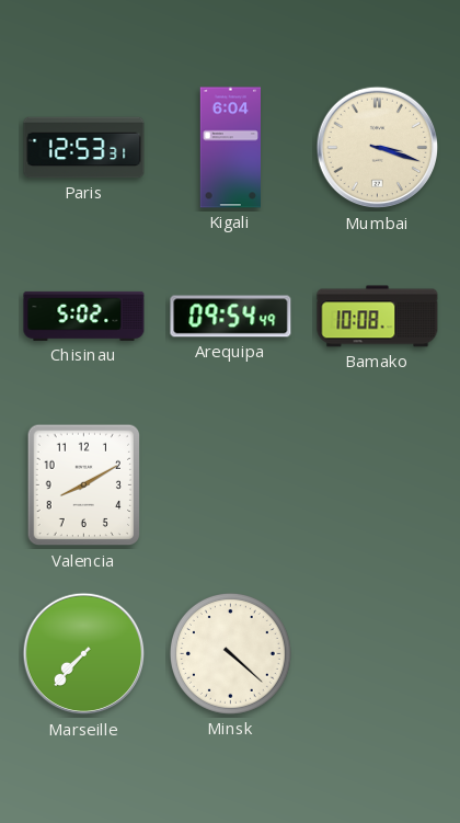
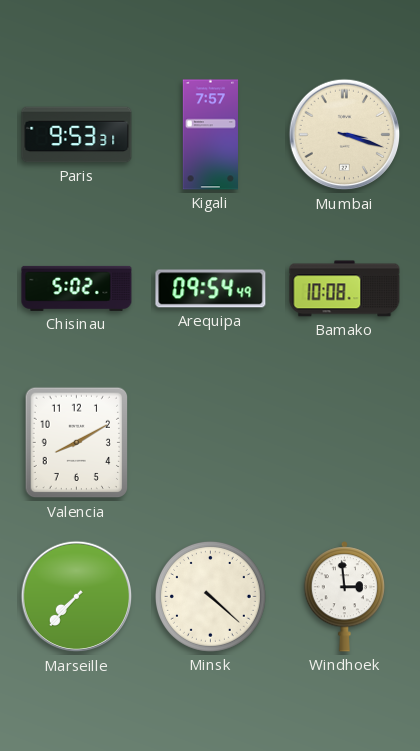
Paris: 12:53 -> 9:53
Kigali: 6:04 -> 7:57
Windhoek: none -> 2:59
